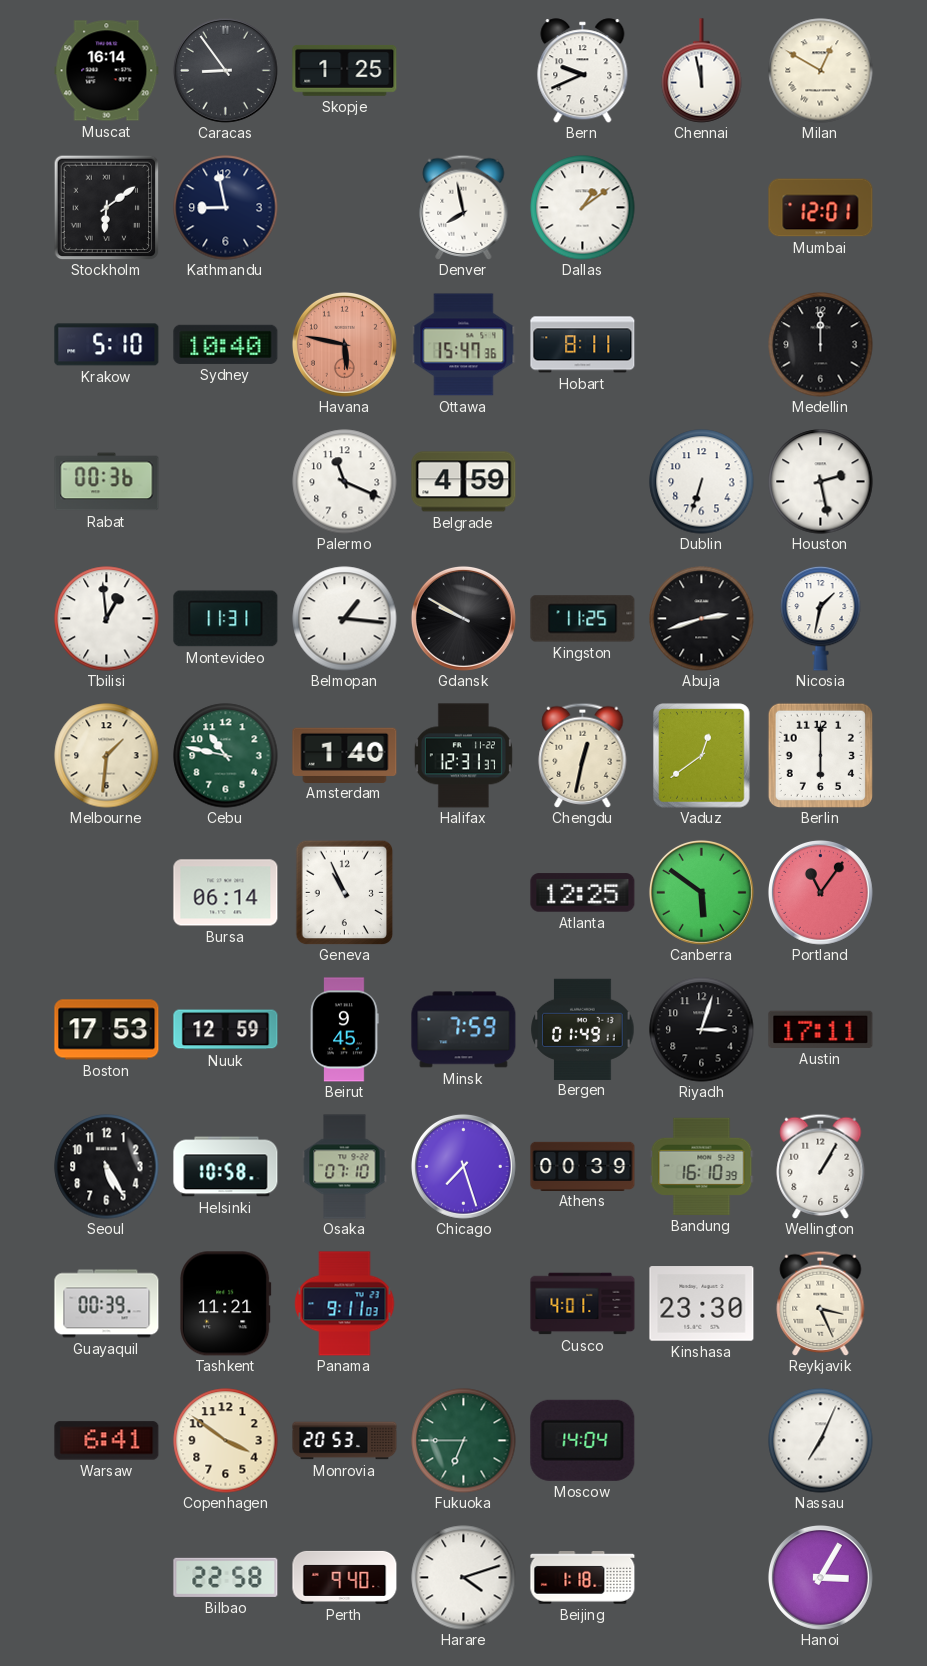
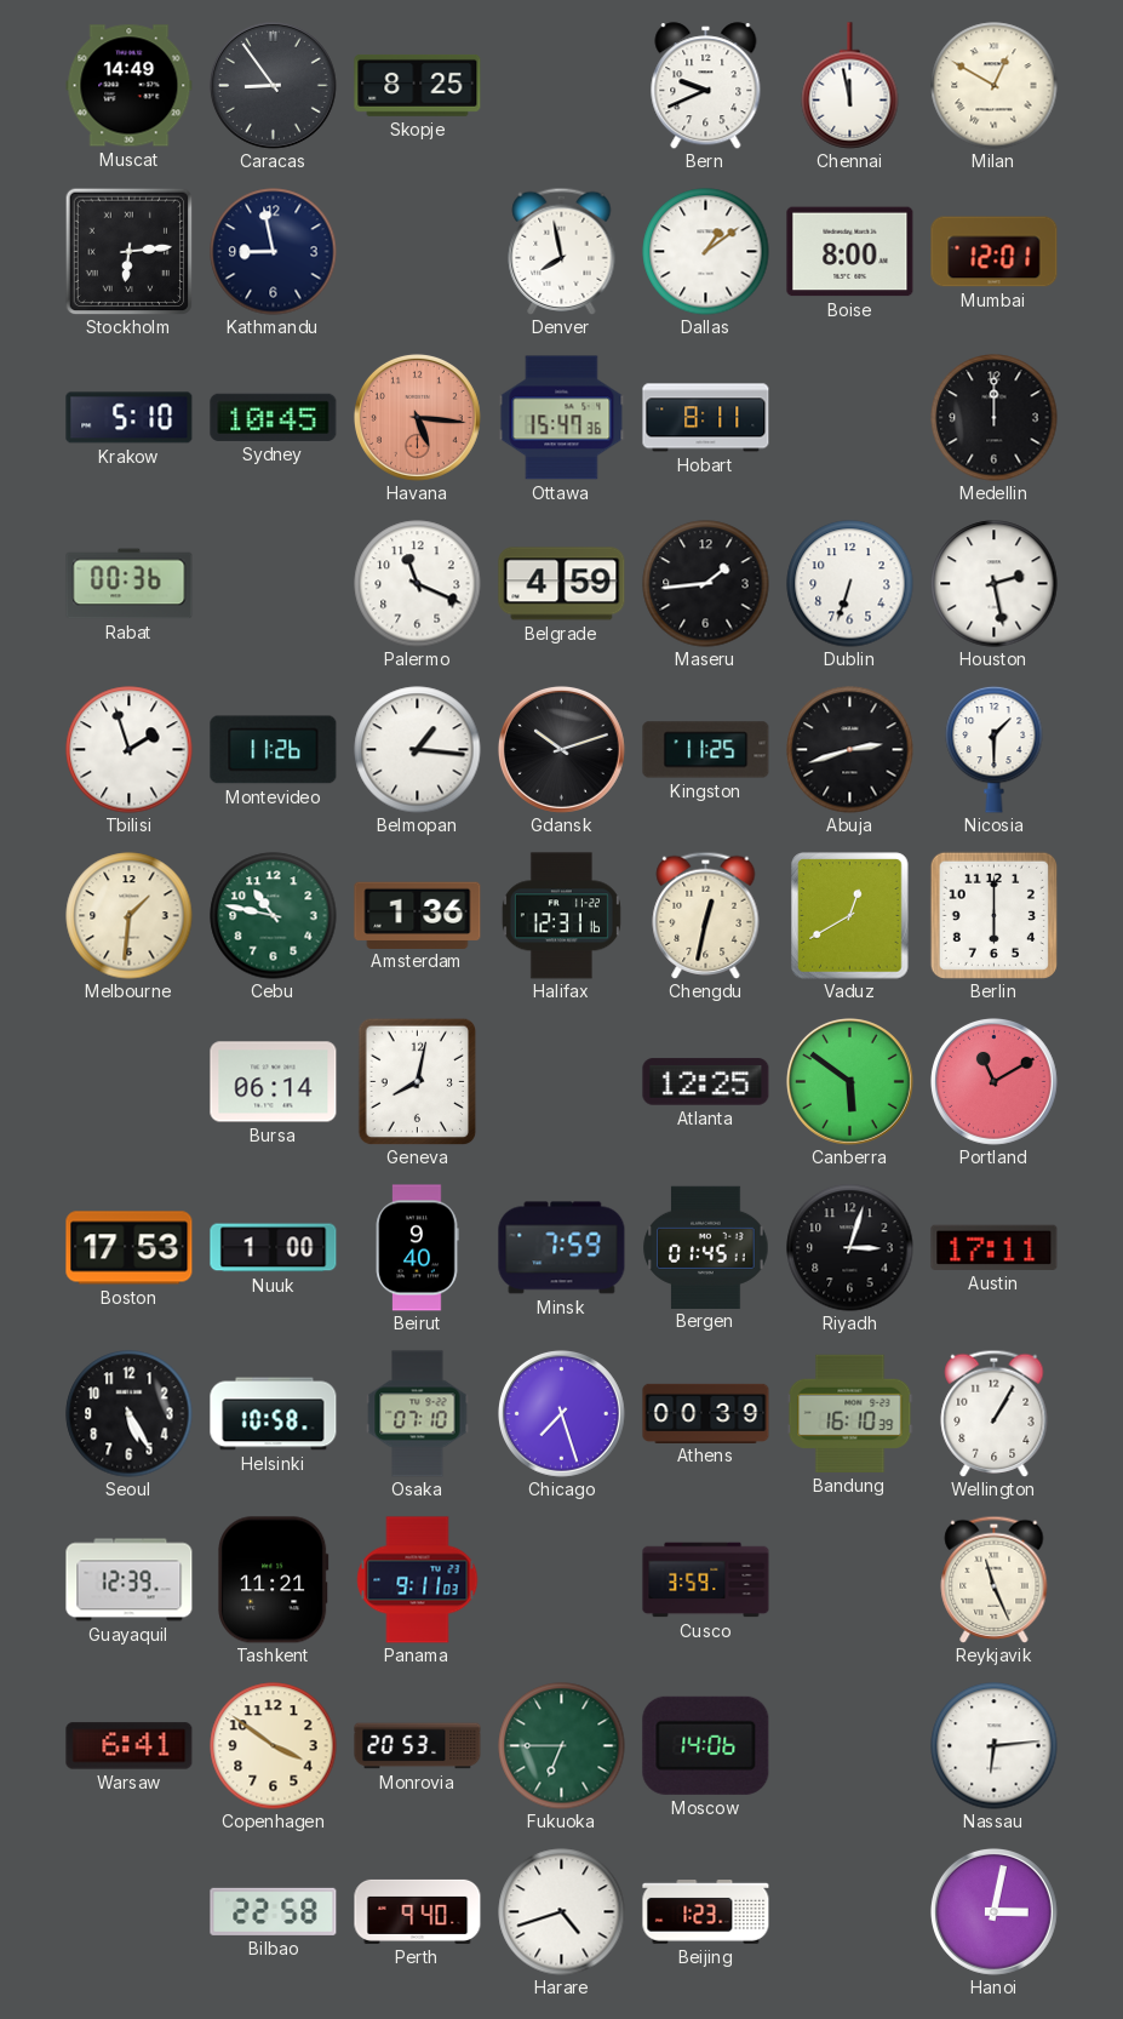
Muscat: 16:14 -> 14:49
Skopje: 1:25 -> 8:25
Stockholm: 6:09 -> 6:14
Boise: none -> 8:00
Sydney: 10:40 -> 10:45
Havana: 5:47 -> 5:16
Maseru: none -> 1:44
Tbilisi: 12:59 -> 1:57
Montevideo: 11:31 -> 11:26
Gdansk: 9:50 -> 10:12
Nicosia: 1:32 -> 1:30
Amsterdam: 1:40 -> 1:36
Halifax: 12:31:37 -> 12:31:16
Vaduz: 12:39 -> 12:40
Geneva: 10:56 -> 8:02
Portland: 11:06 -> 11:10
Nuuk: 12:59 -> 1:00
Beirut: 9:45 -> 9:40
Bergen: 01:49 -> 01:45
Guayaquil: 00:39 -> 12:39
Cusco: 4:01 -> 3:59
Kinshasa: 23:30 -> none
Reykjavik: 3:26 -> 11:26
Moscow: 14:04 -> 14:06
Nassau: 7:04 -> 6:14
Harare: 4:12 -> 4:42
Beijing: 1:18 -> 1:23
Hanoi: 3:05 -> 3:02
